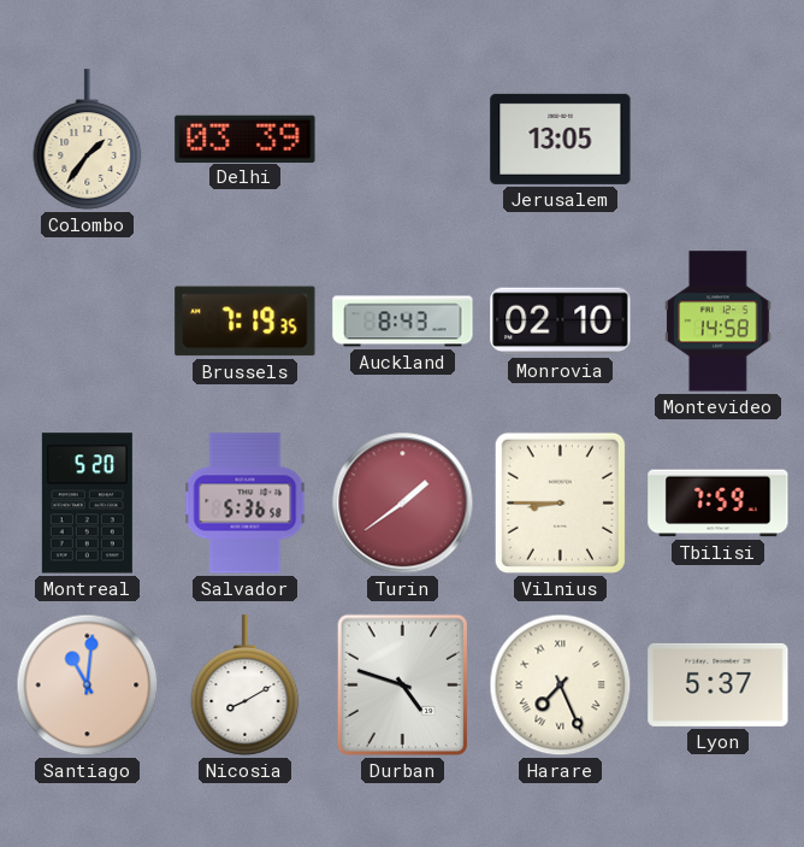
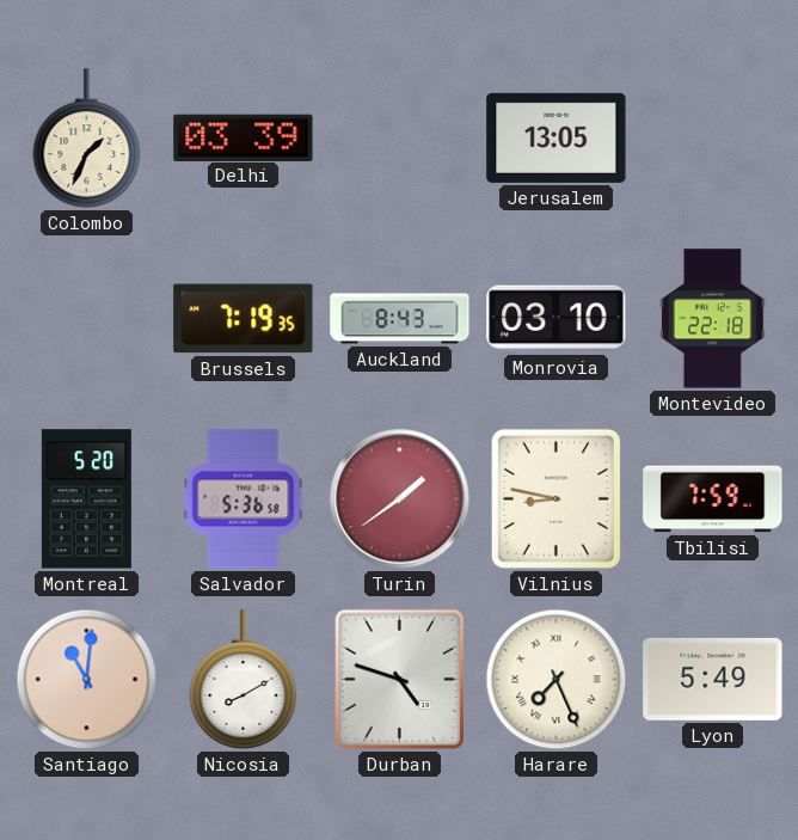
Colombo: 1:36 -> 1:34
Monrovia: 02:10 -> 03:10
Montevideo: 14:58 -> 22:18
Vilnius: 8:45 -> 8:47
Lyon: 5:37 -> 5:49
